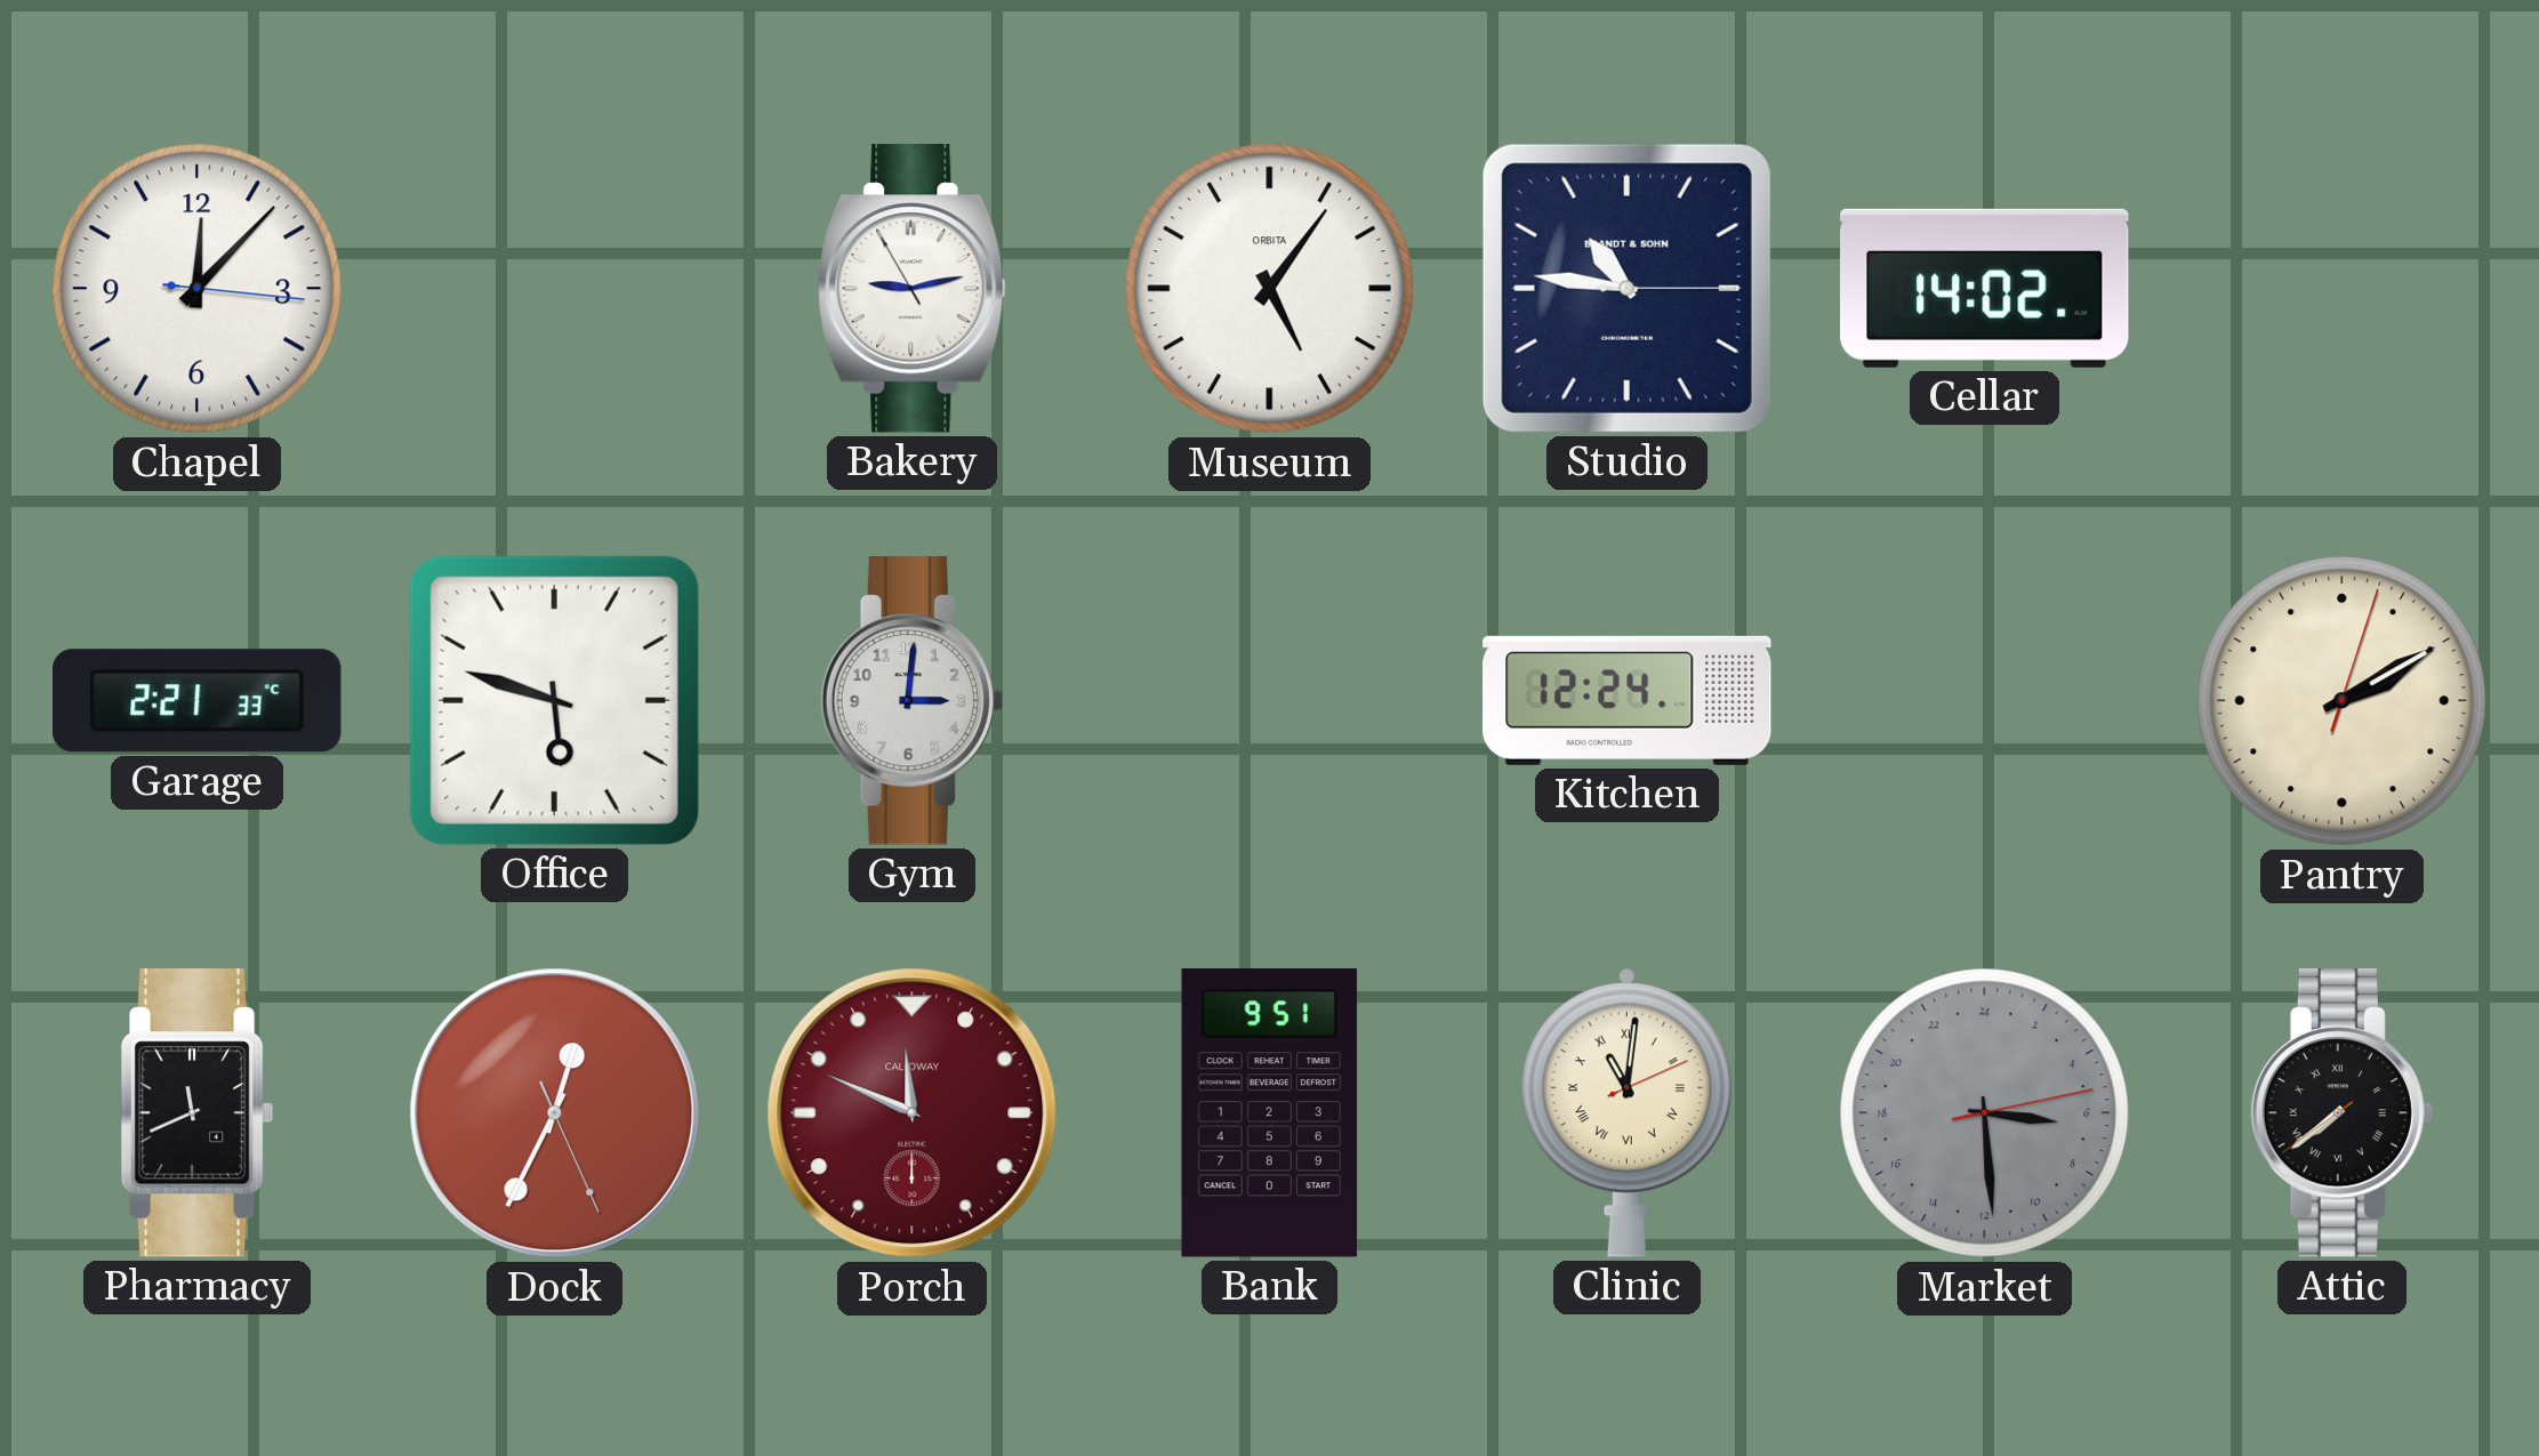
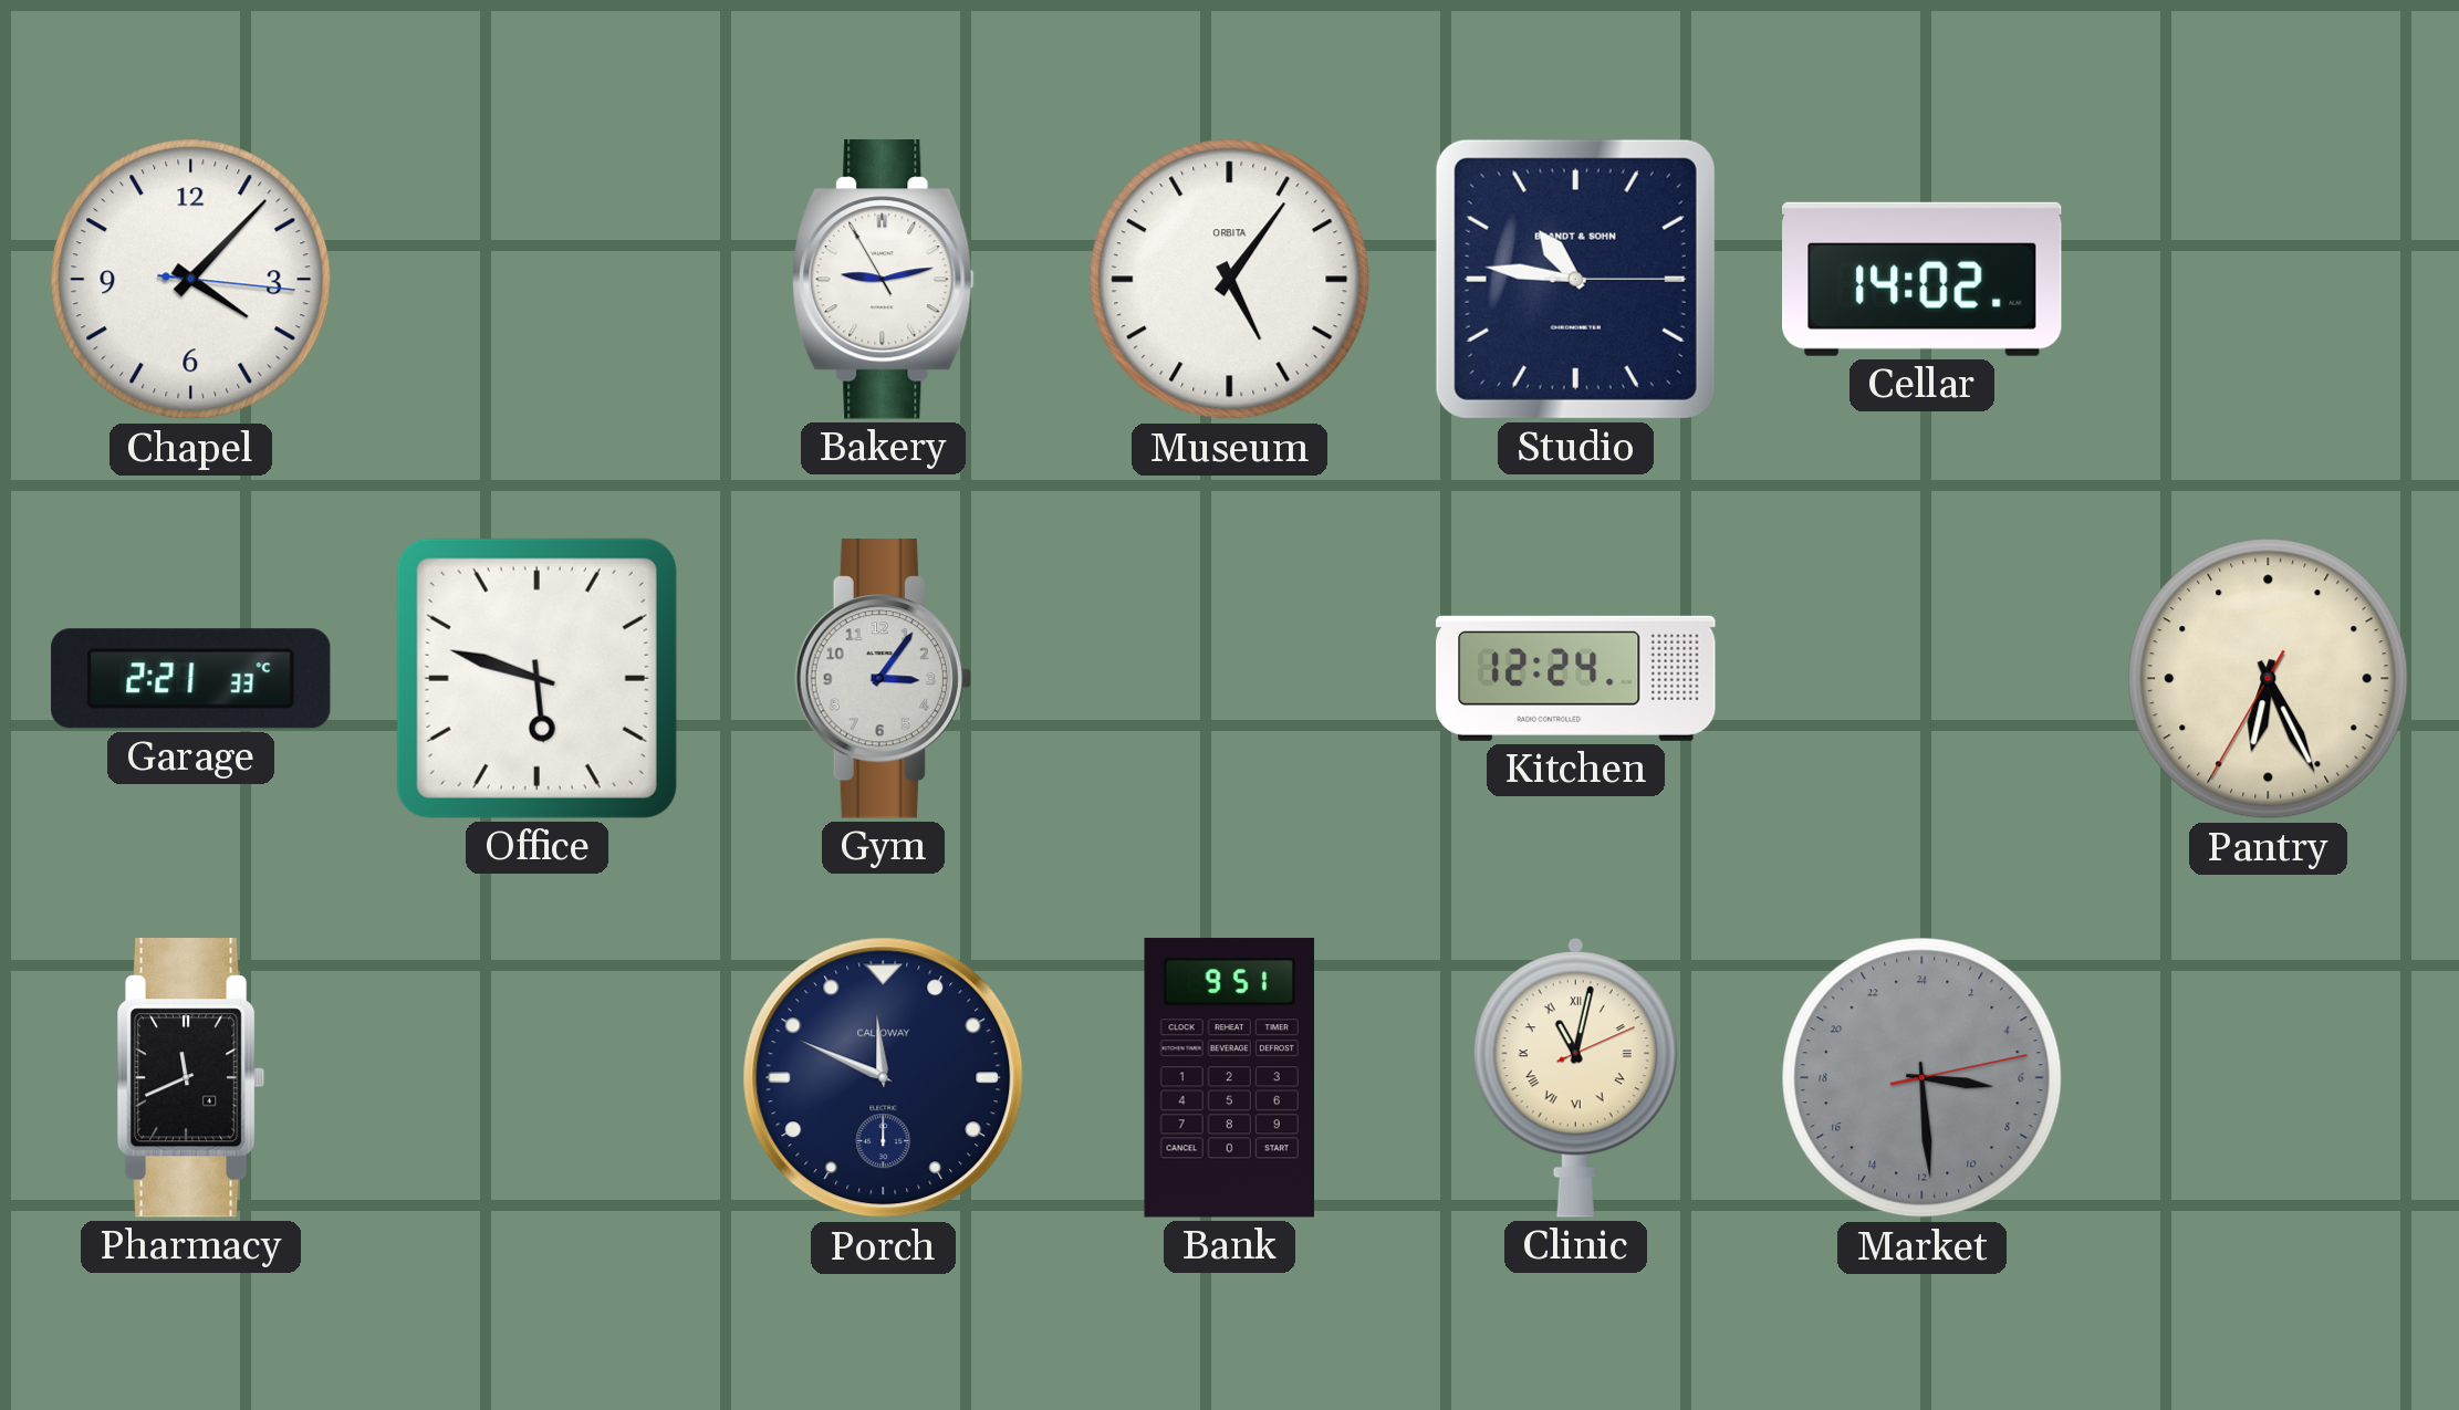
Chapel: 12:07 -> 4:07
Gym: 3:01 -> 3:06
Pantry: 2:10 -> 6:25
Dock: 12:34 -> none
Porch dial: burgundy -> navy
Clinic: 11:01 -> 11:02
Attic: 7:38 -> none
